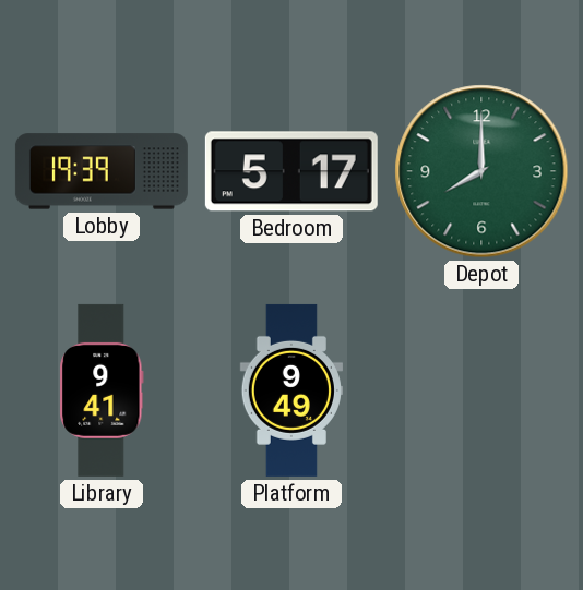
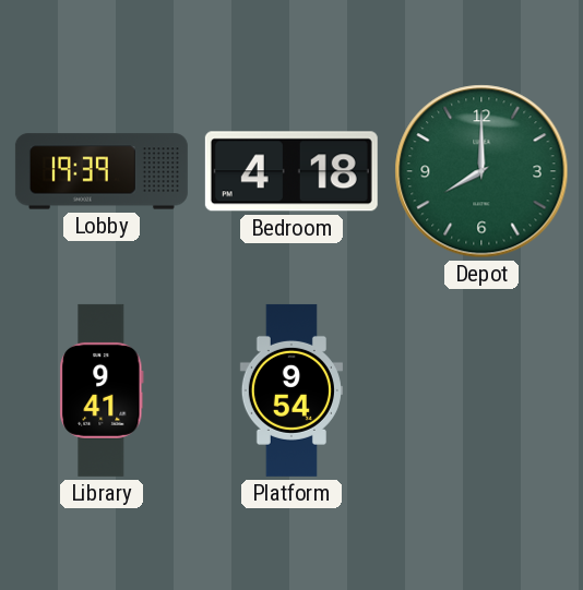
Bedroom: 5:17 -> 4:18
Platform: 9:49 -> 9:54
